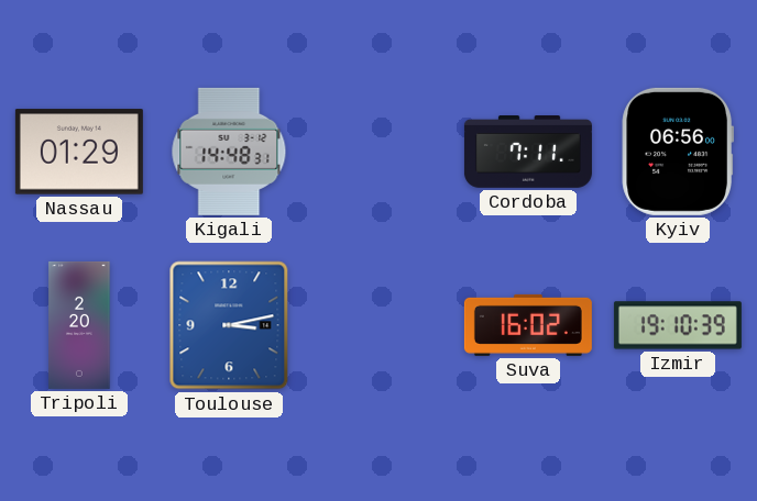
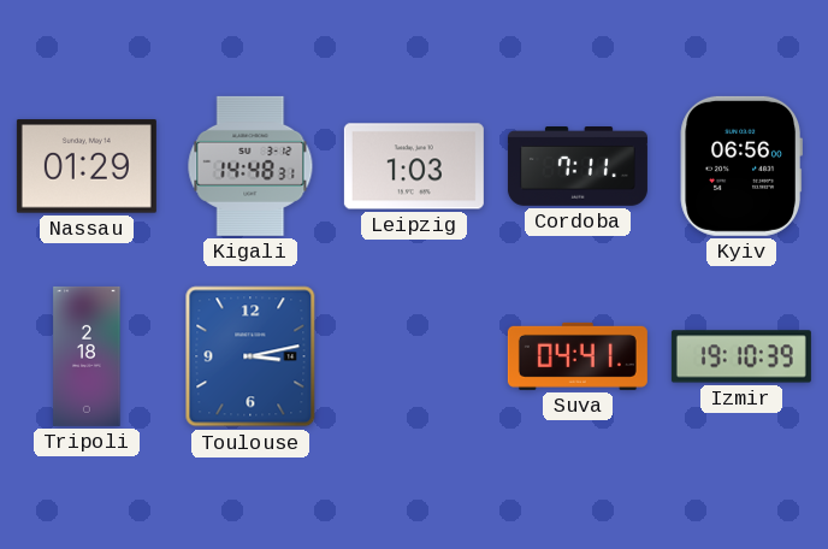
Leipzig: none -> 1:03
Tripoli: 2:20 -> 2:18
Suva: 16:02 -> 04:41
